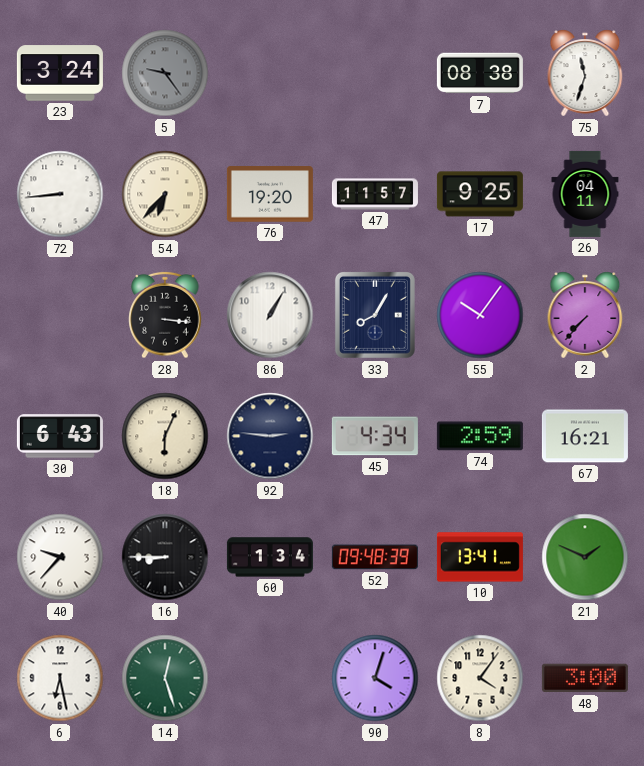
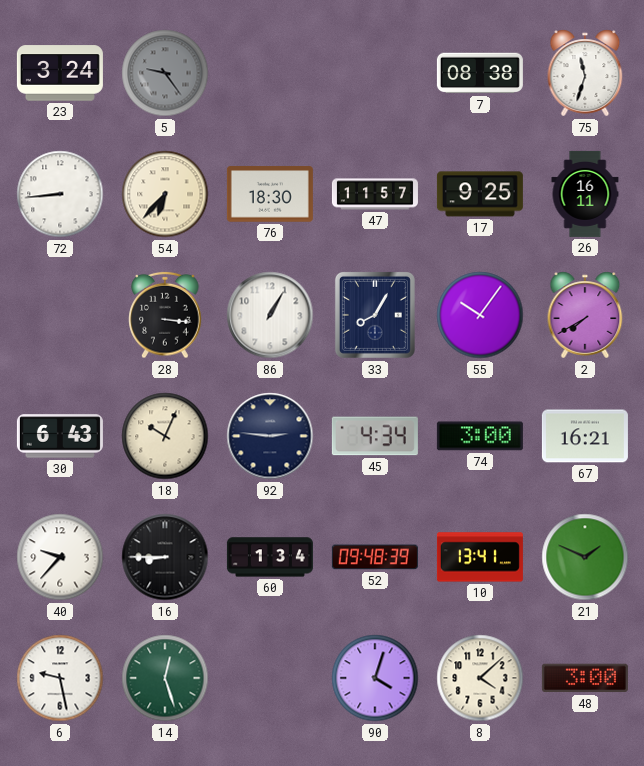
76: 19:20 -> 18:30
26: 04:11 -> 16:11
2: 7:37 -> 7:40
18: 6:04 -> 10:04
74: 2:59 -> 3:00
6: 6:28 -> 9:28
8: 4:06 -> 4:08
